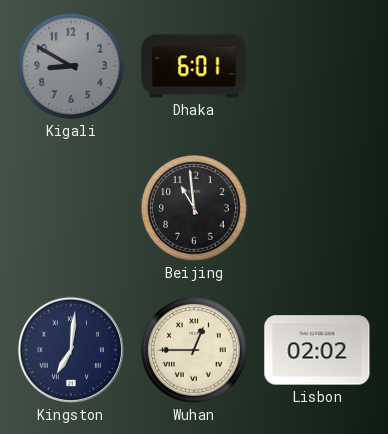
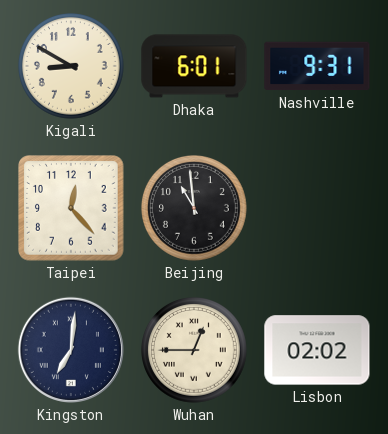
Kigali dial: grey -> cream
Nashville: none -> 9:31
Taipei: none -> 12:23
